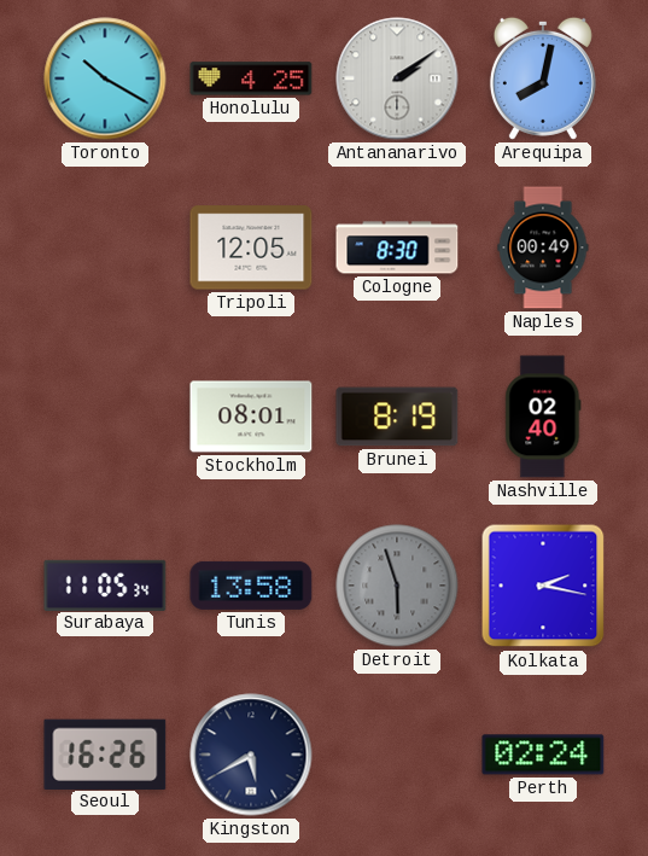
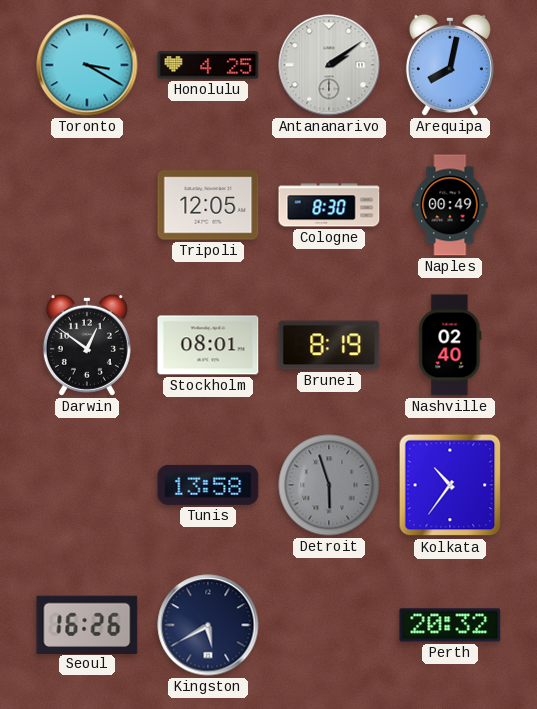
Toronto: 10:20 -> 3:20
Darwin: none -> 12:51
Surabaya: 11:05 -> none
Kolkata: 2:17 -> 10:36
Perth: 02:24 -> 20:32
